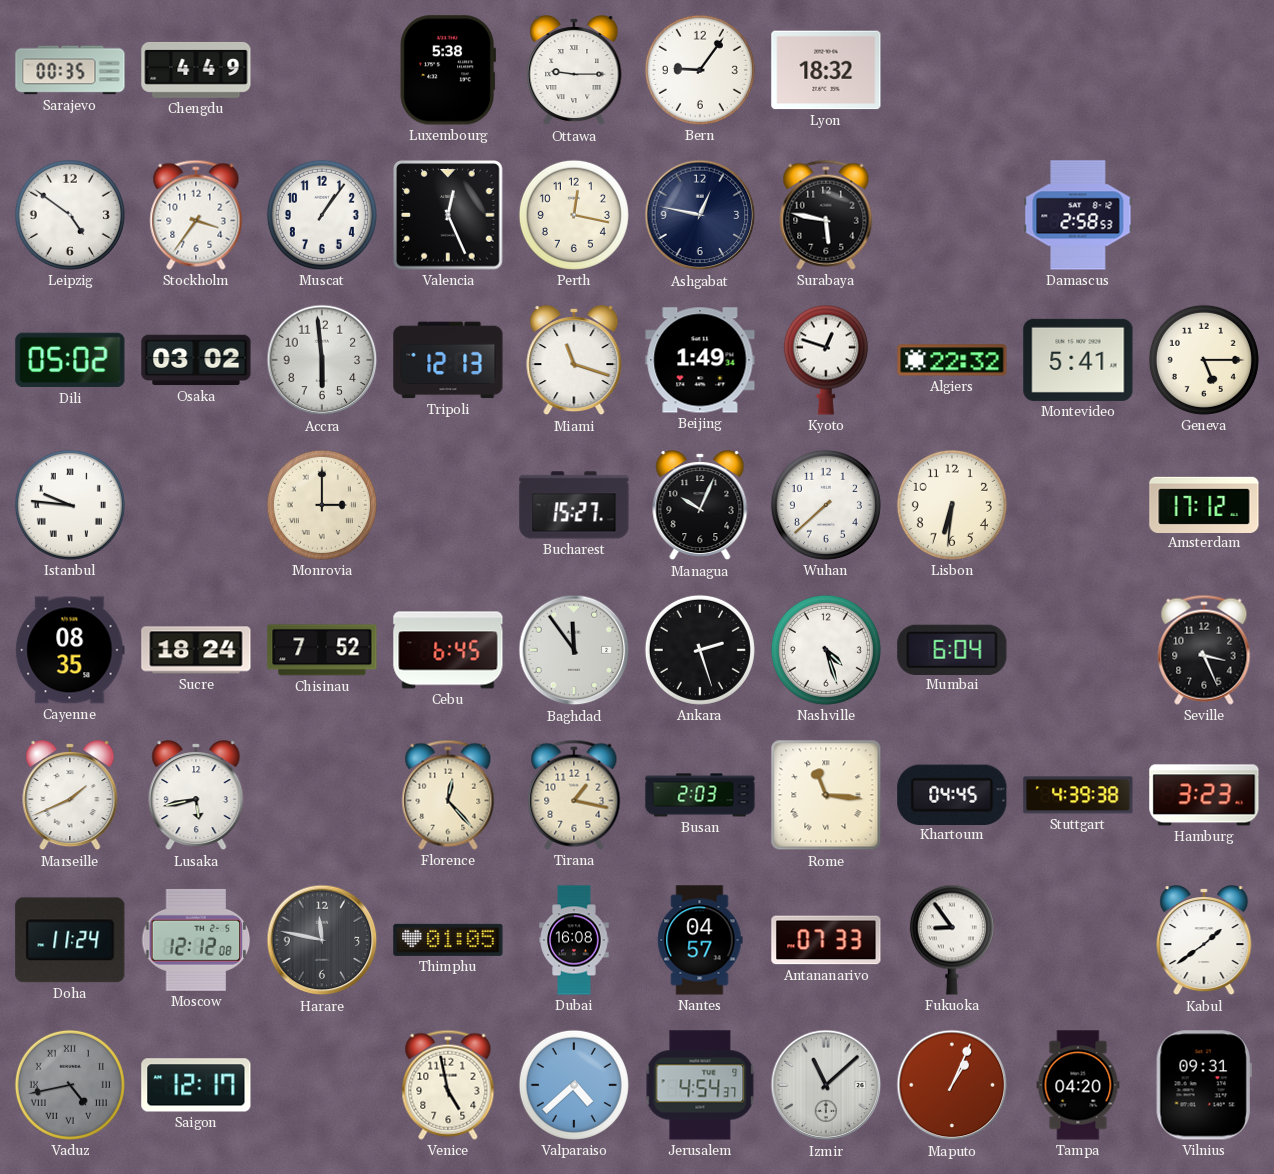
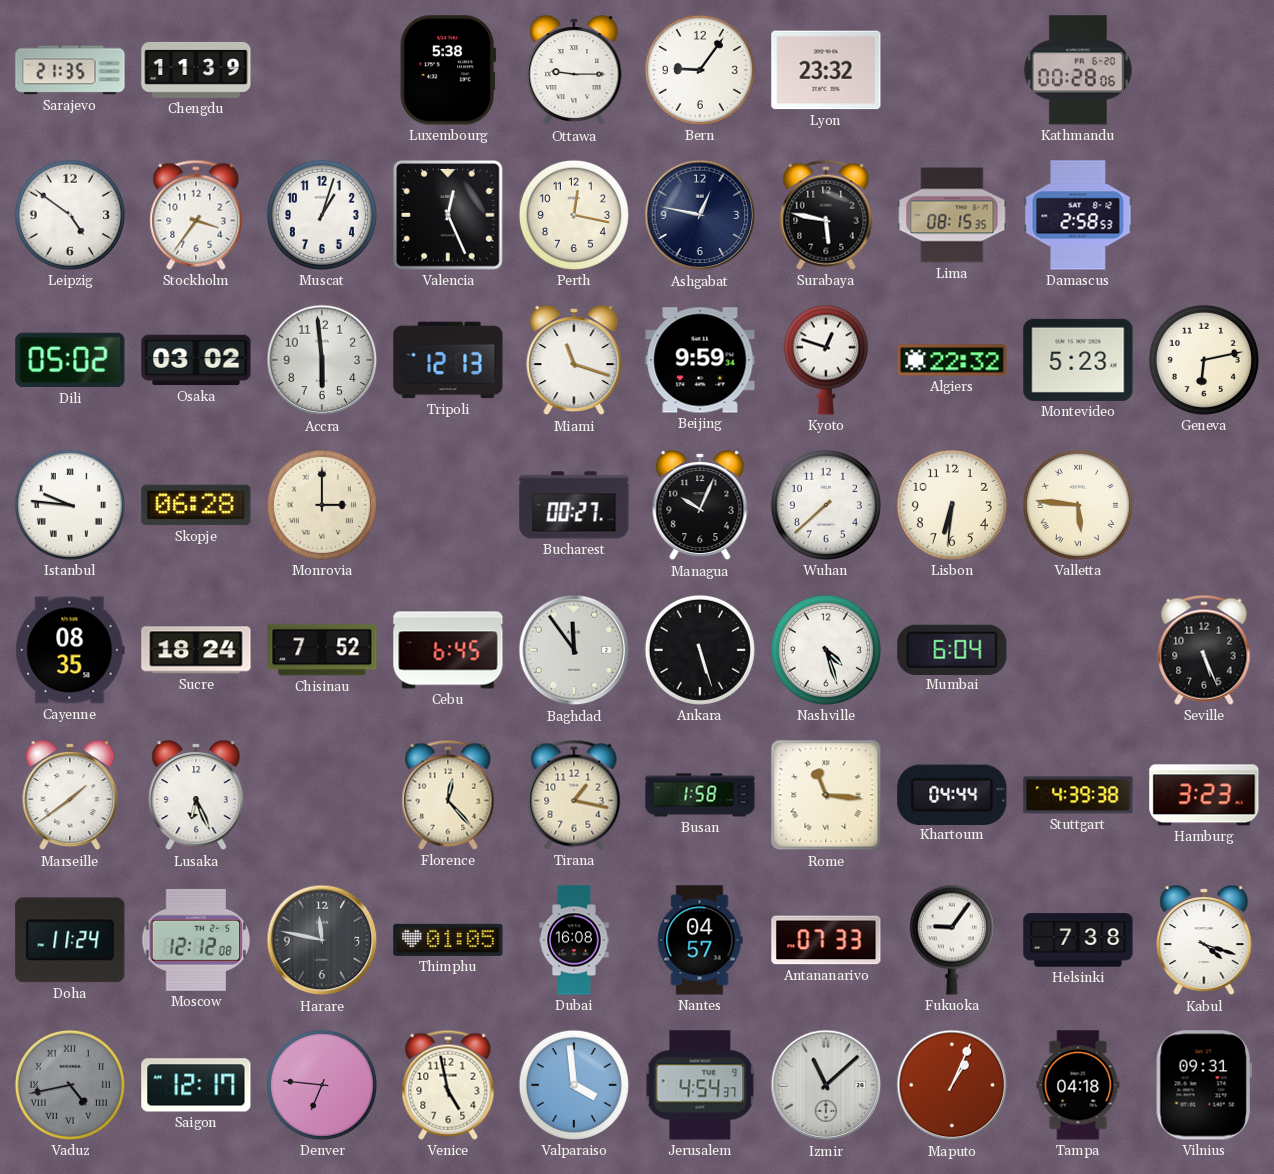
Sarajevo: 00:35 -> 21:35
Chengdu: 4:49 -> 11:39
Lyon: 18:32 -> 23:32
Kathmandu: none -> 00:28
Muscat: 1:06 -> 1:03
Lima: none -> 08:15
Beijing: 1:49 -> 9:59
Montevideo: 5:41 -> 5:23
Geneva: 5:15 -> 6:13
Skopje: none -> 06:28
Bucharest: 15:27 -> 00:27
Valletta: none -> 5:46
Amsterdam: 17:12 -> none
Ankara: 2:27 -> 5:27
Seville: 3:26 -> 5:26
Marseille: 1:41 -> 1:39
Lusaka: 5:43 -> 6:26
Busan: 2:03 -> 1:58
Khartoum: 04:45 -> 04:44
Fukuoka: 8:54 -> 9:06
Helsinki: none -> 7:38
Kabul: 1:39 -> 4:18
Denver: none -> 6:46
Valparaiso: 4:38 -> 3:59
Tampa: 04:20 -> 04:18
